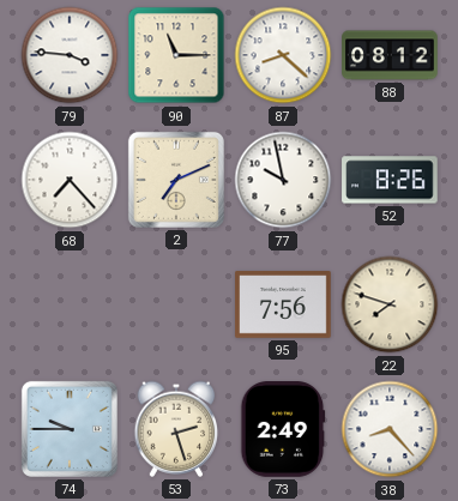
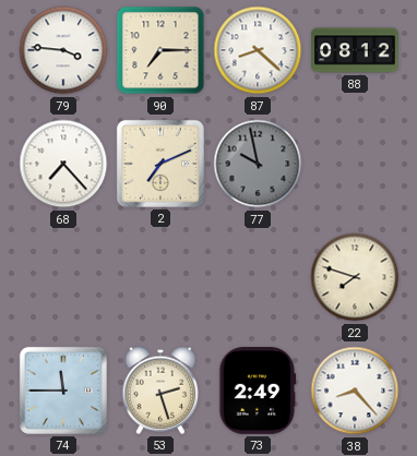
90: 11:15 -> 7:15
77 dial: white -> grey
52: 8:26 -> none
95: 7:56 -> none
74: 9:45 -> 11:45
